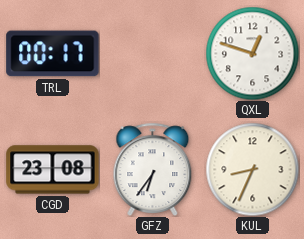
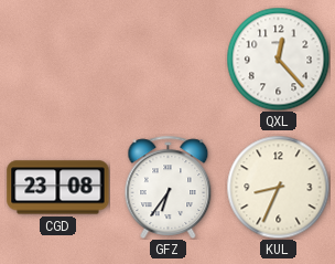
TRL: 00:17 -> none
QXL: 12:48 -> 12:23
